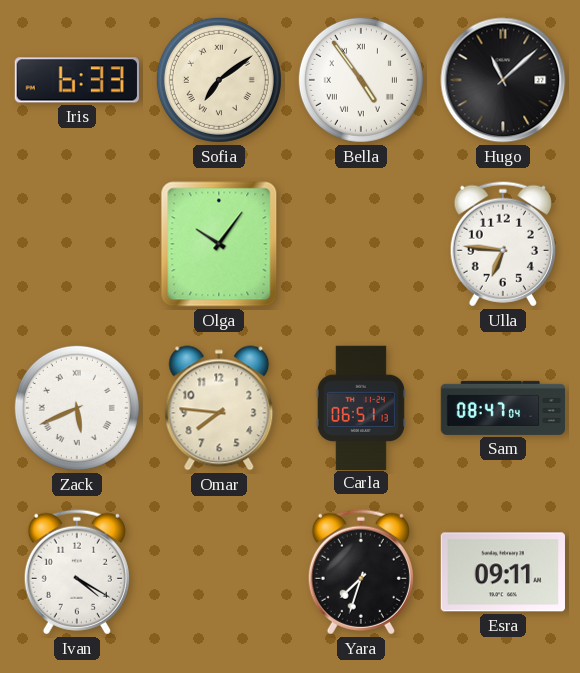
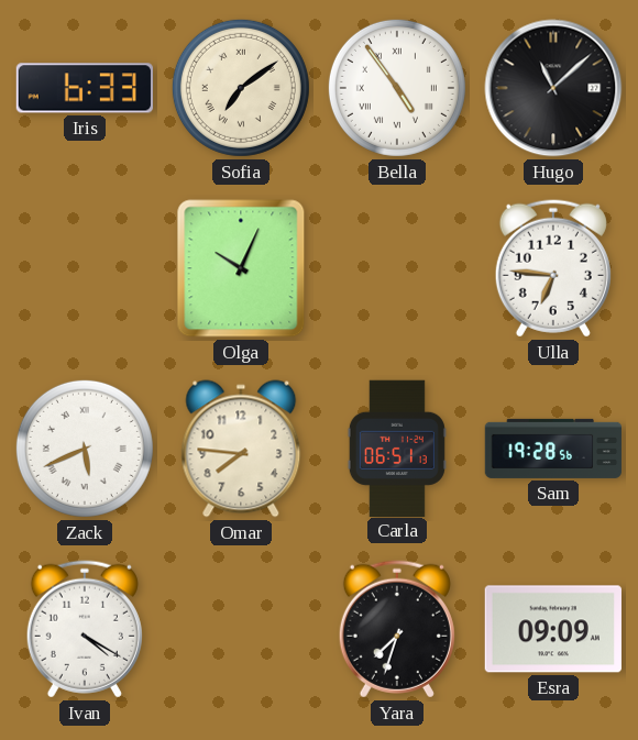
Olga: 10:06 -> 10:04
Sam: 08:47 -> 19:28
Esra: 09:11 -> 09:09
